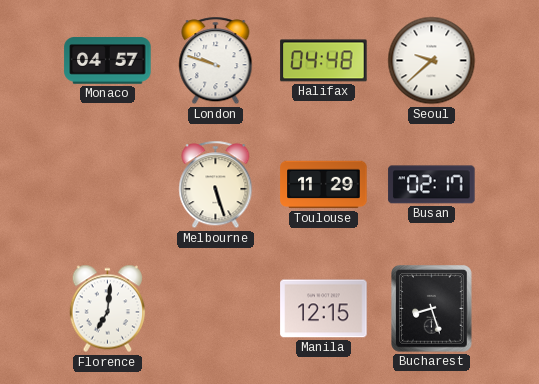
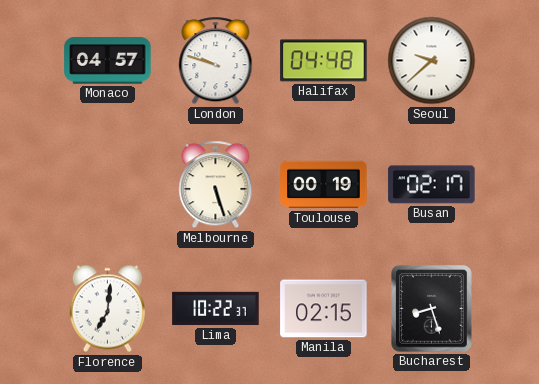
Toulouse: 11:29 -> 00:19
Lima: none -> 10:22
Manila: 12:15 -> 02:15
